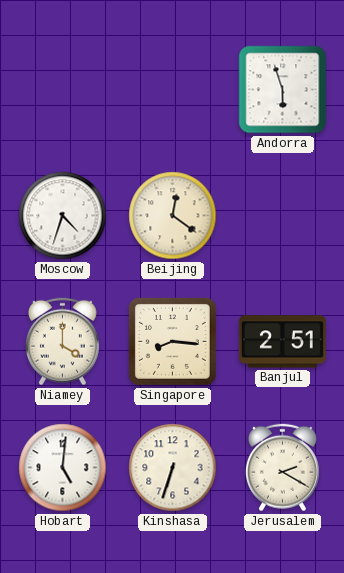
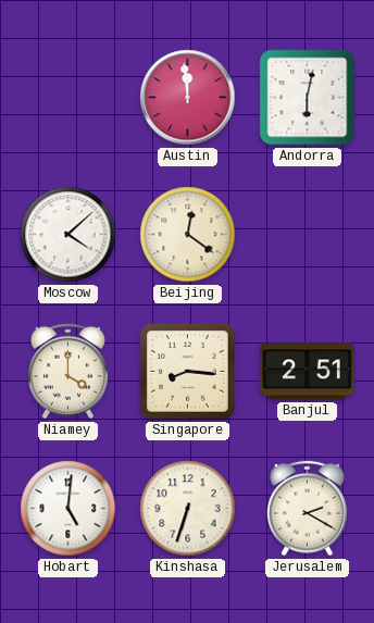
Austin: none -> 11:59
Andorra: 5:57 -> 6:02
Moscow: 4:33 -> 4:08
